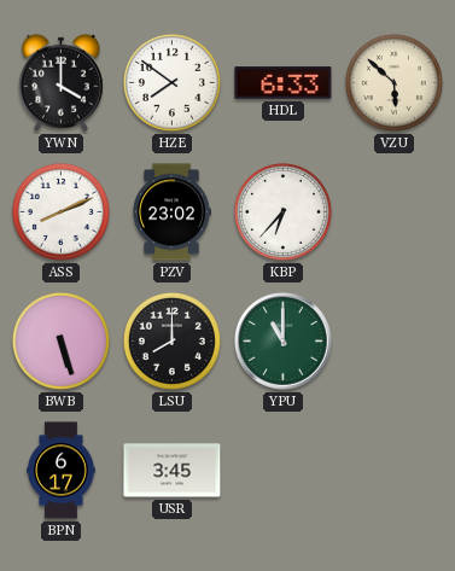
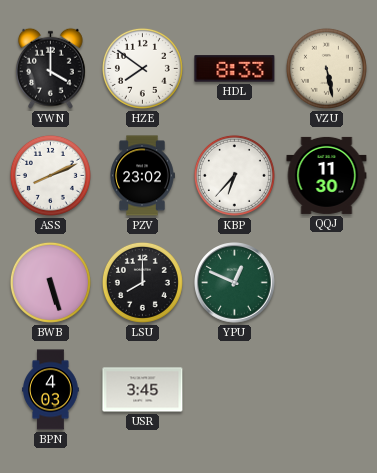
HDL: 6:33 -> 8:33
VZU: 5:52 -> 5:28
QQJ: none -> 11:30
YPU: 11:00 -> 12:49
BPN: 6:17 -> 4:03
